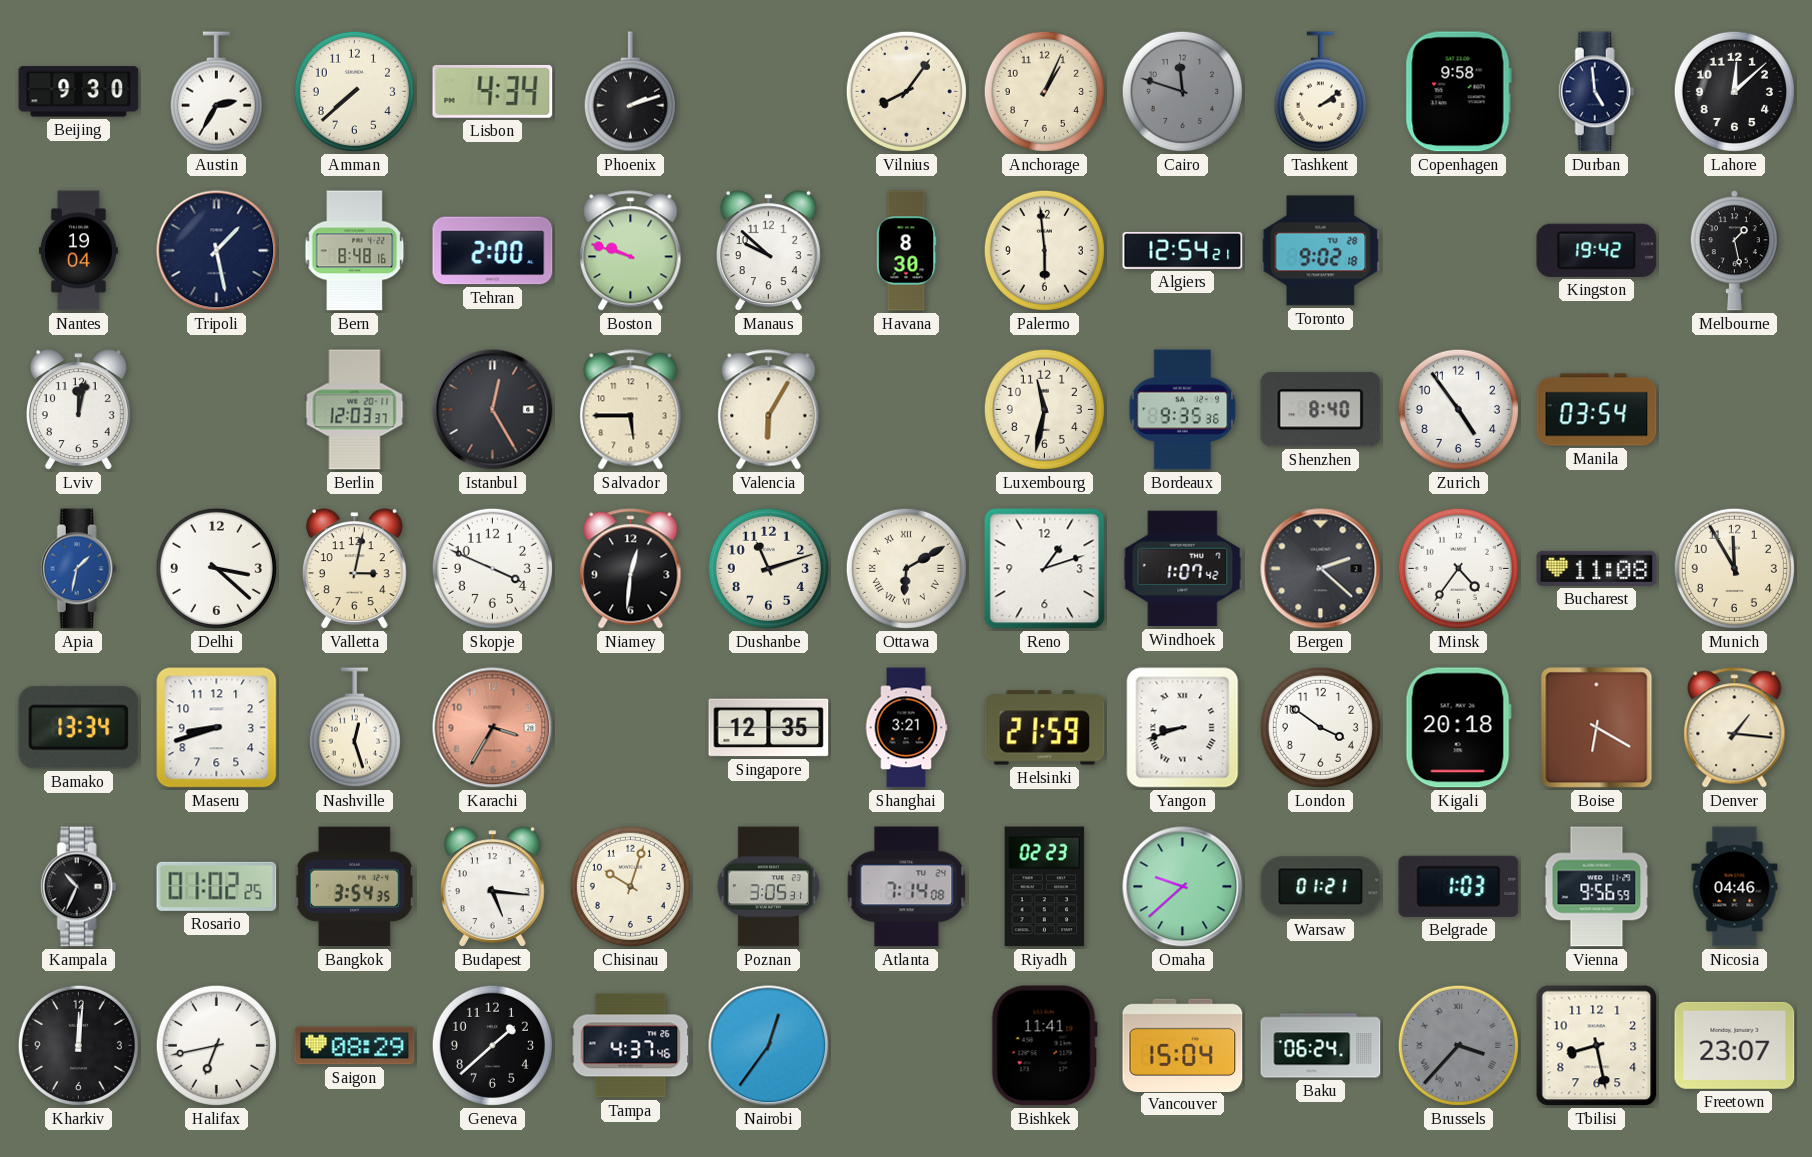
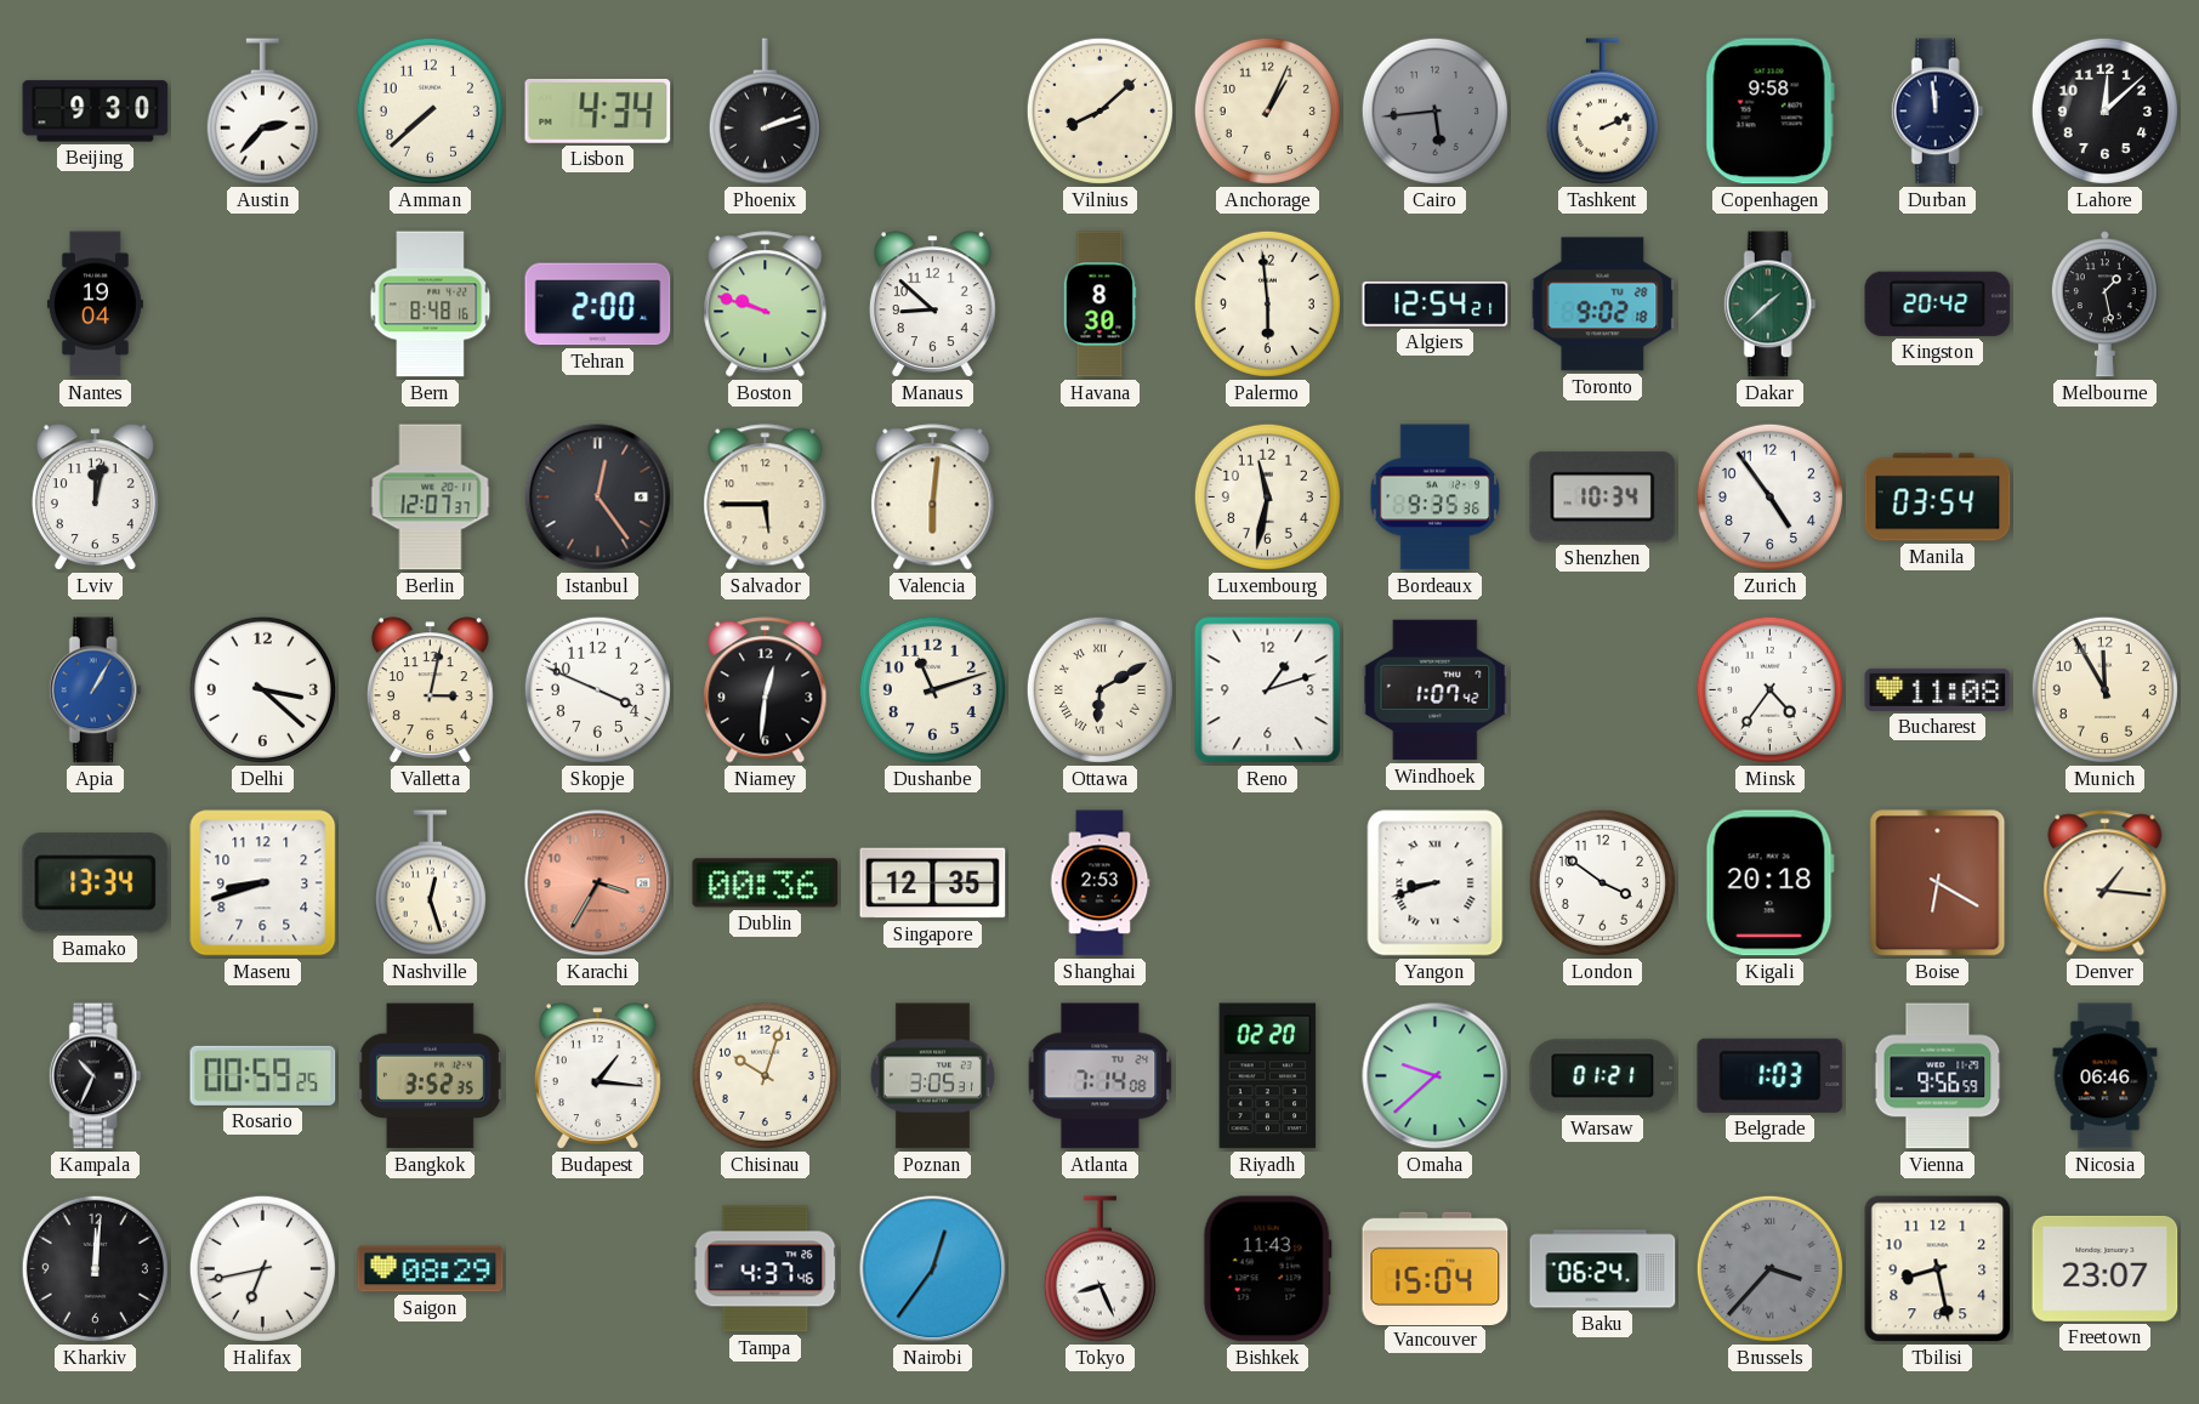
Austin: 2:35 -> 2:37
Vilnius: 8:06 -> 8:08
Cairo: 11:48 -> 5:44
Tashkent: 2:09 -> 2:11
Durban: 4:59 -> 11:59
Tripoli: 1:28 -> none
Manaus: 9:52 -> 8:52
Dakar: none -> 1:38
Kingston: 19:42 -> 20:42
Berlin: 12:03 -> 12:07
Istanbul: 12:25 -> 12:24
Valencia: 6:05 -> 6:01
Shenzhen: 8:40 -> 10:34
Apia: 1:32 -> 1:05
Bergen: 2:22 -> none
Dublin: none -> 00:36
Shanghai: 3:21 -> 2:53
Helsinki: 21:59 -> none
Rosario: 01:02 -> 00:59
Bangkok: 3:54 -> 3:52
Budapest: 5:16 -> 1:16
Riyadh: 02:23 -> 02:20
Nicosia: 04:46 -> 06:46
Geneva: 1:38 -> none
Tokyo: none -> 8:26
Bishkek: 11:41 -> 11:43
